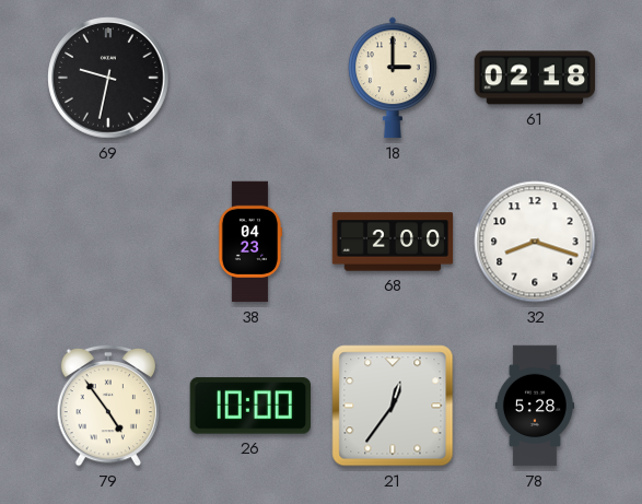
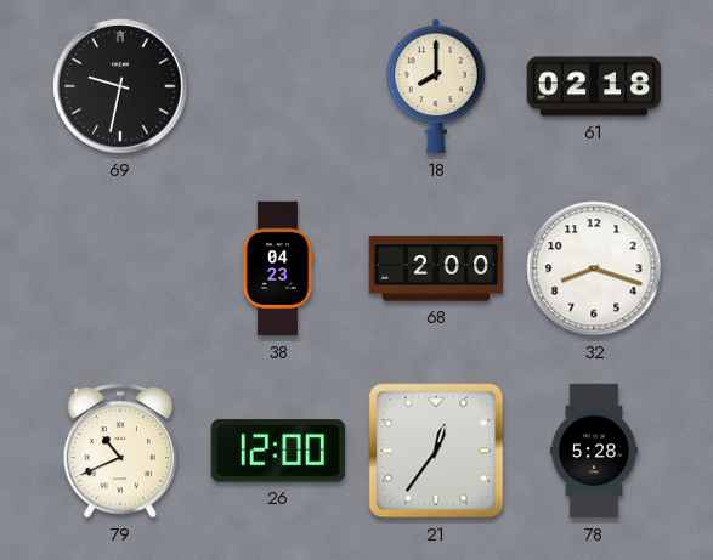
18: 3:00 -> 8:00
79: 4:54 -> 10:41
26: 10:00 -> 12:00
